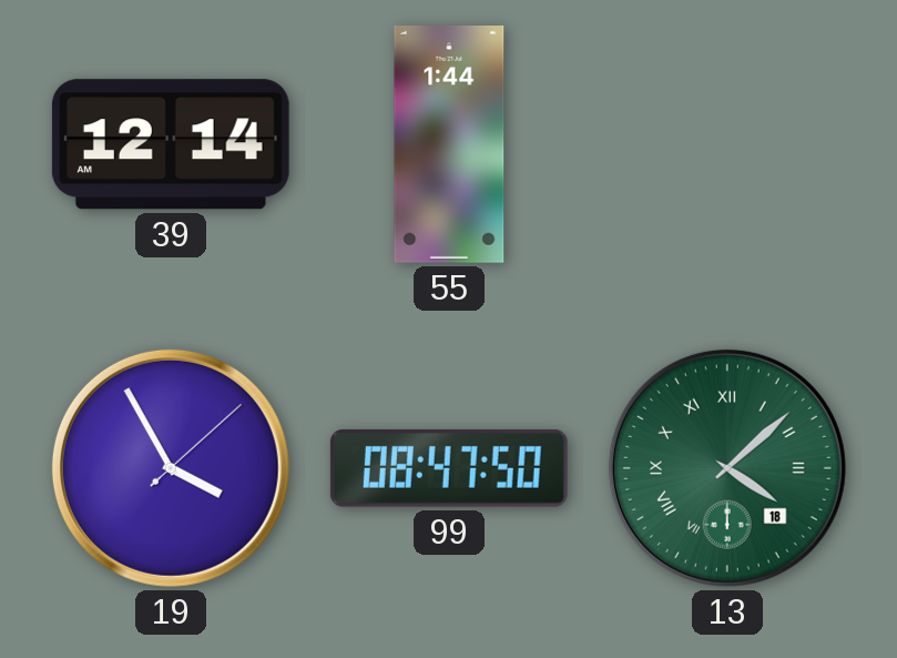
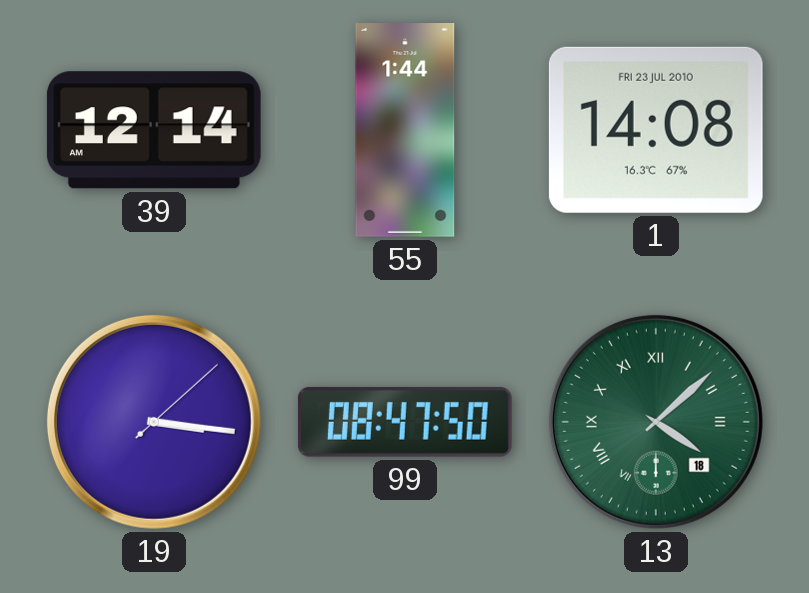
1: none -> 14:08
19: 3:55 -> 3:16
